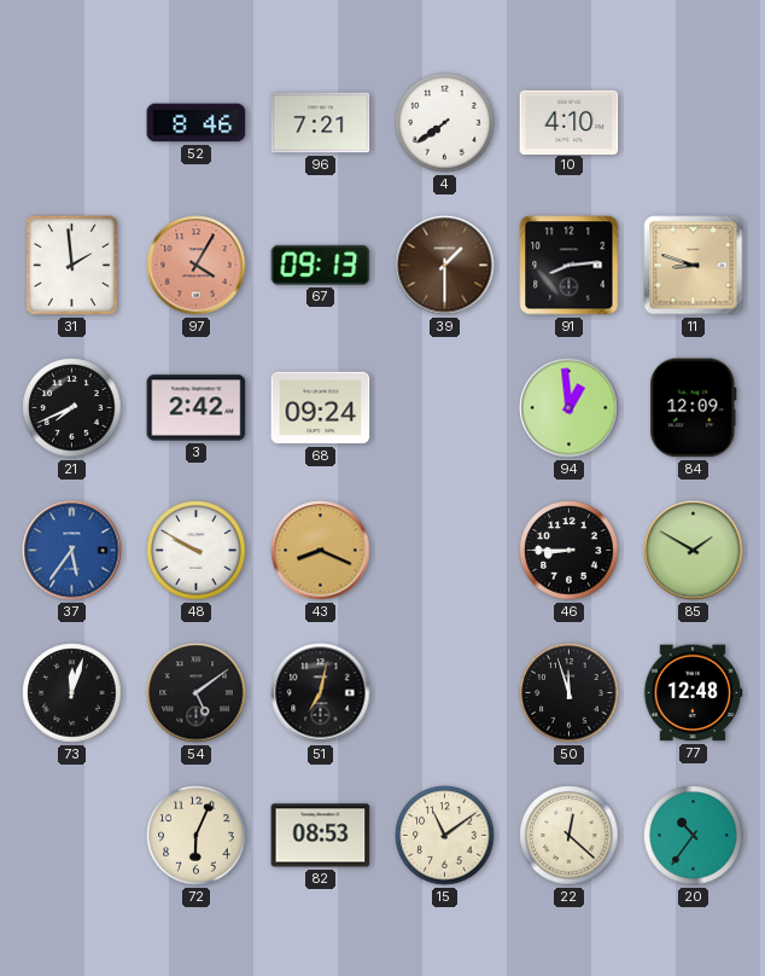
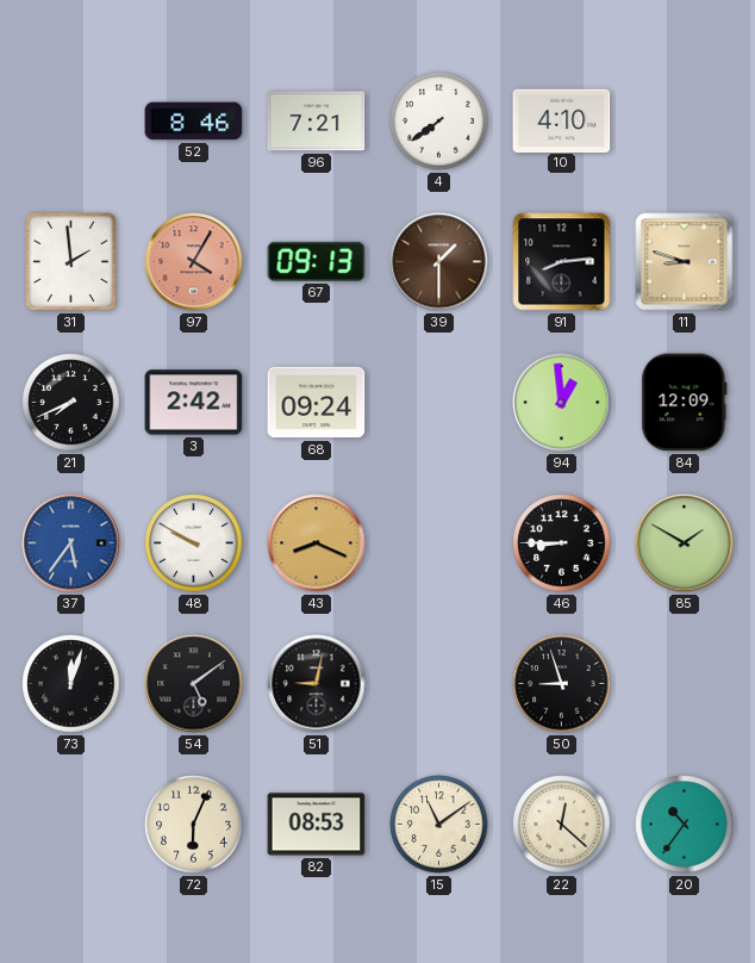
51: 7:02 -> 9:02
50: 11:57 -> 8:57
77: 12:48 -> none
